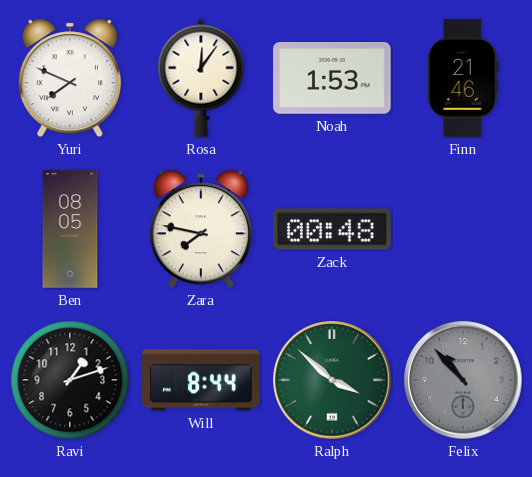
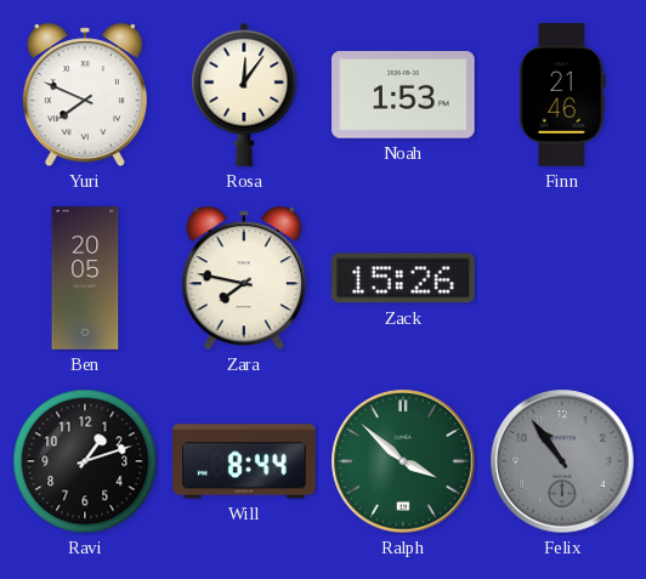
Ben: 08:05 -> 20:05
Zack: 00:48 -> 15:26
Felix: 10:53 -> 10:54
